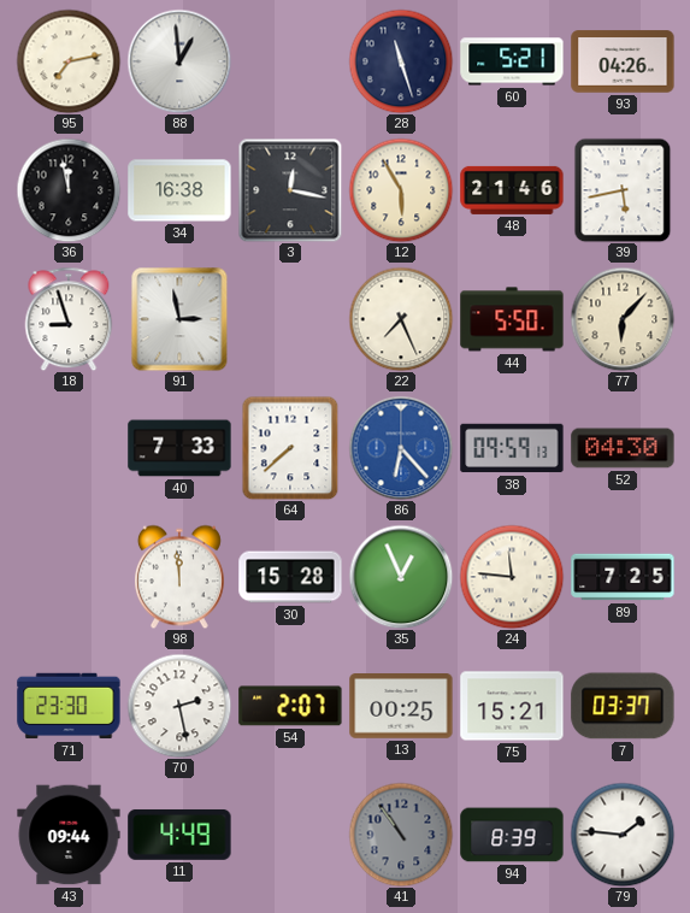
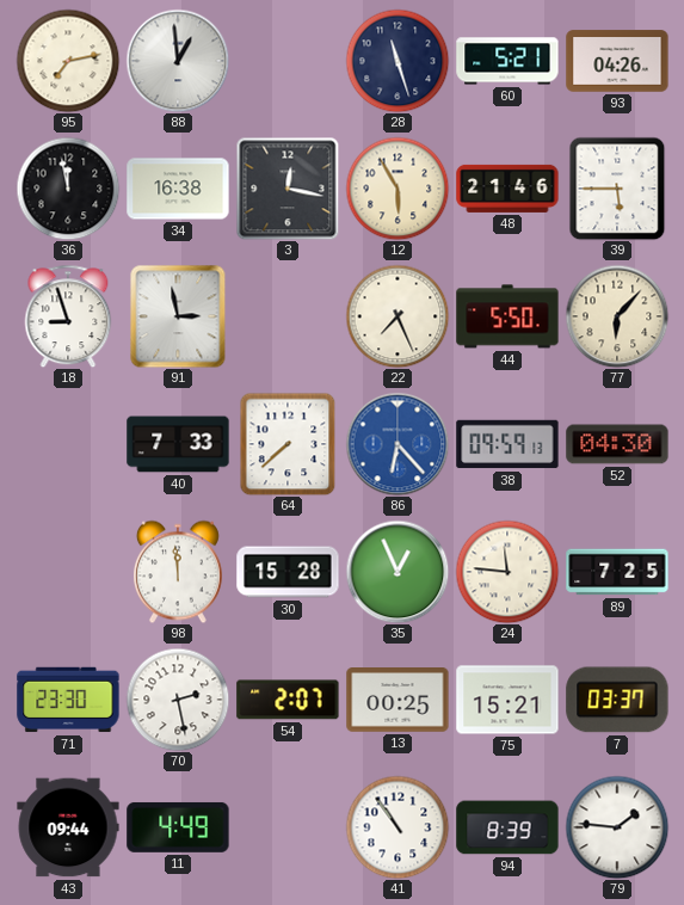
39: 5:43 -> 5:45
41 dial: grey -> white
